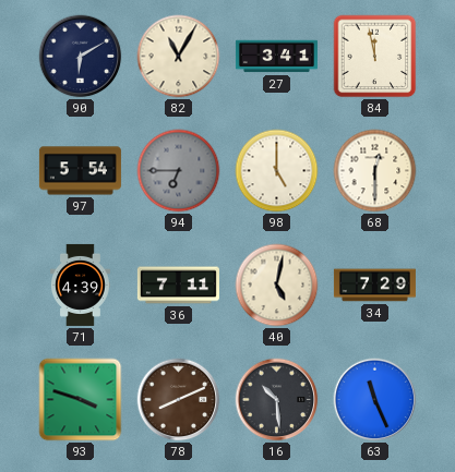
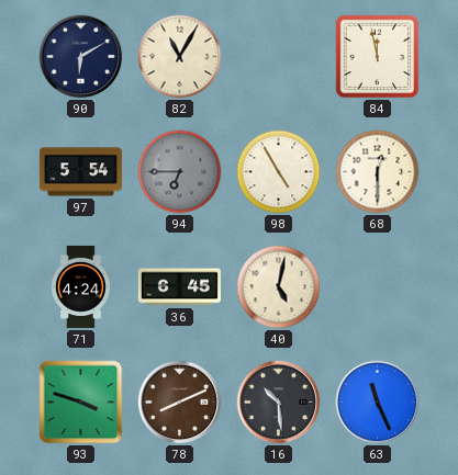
27: 3:41 -> none
98: 5:00 -> 4:55
71: 4:39 -> 4:24
36: 7:11 -> 6:45
34: 7:29 -> none
